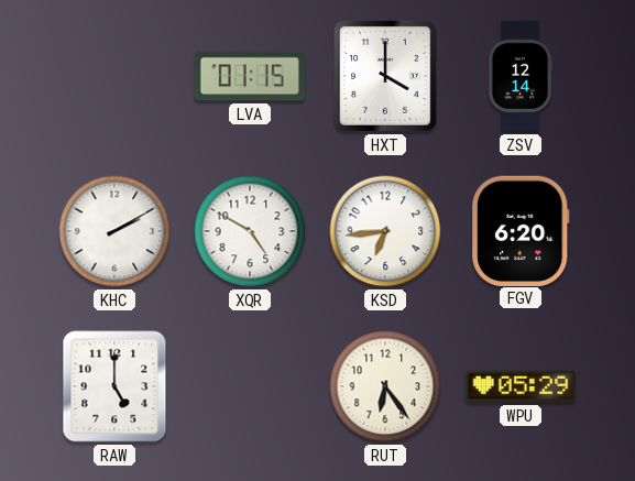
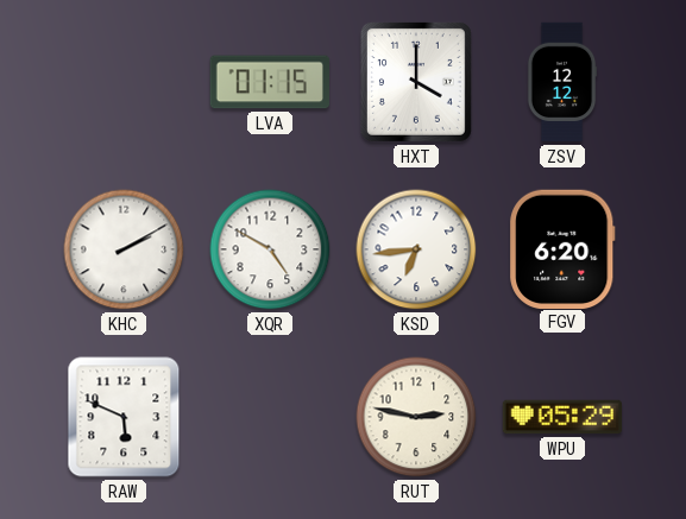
ZSV: 12:14 -> 12:12
RAW: 5:00 -> 5:49
RUT: 6:24 -> 2:47
